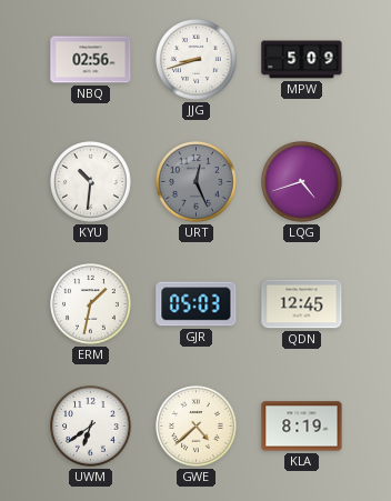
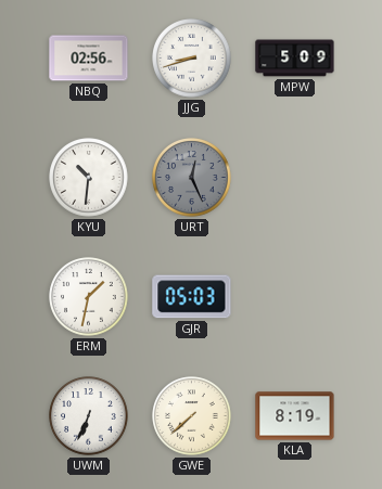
LQG: 4:42 -> none
QDN: 12:45 -> none
UWM: 6:39 -> 6:34
GWE: 4:38 -> 7:38
